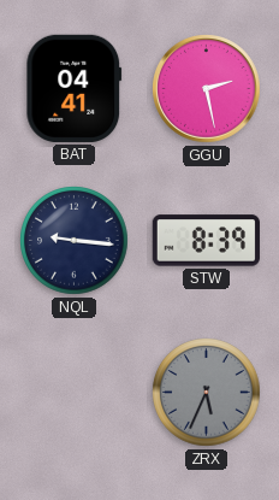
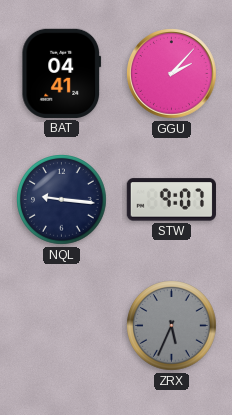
GGU: 2:28 -> 2:07
STW: 8:39 -> 9:07
